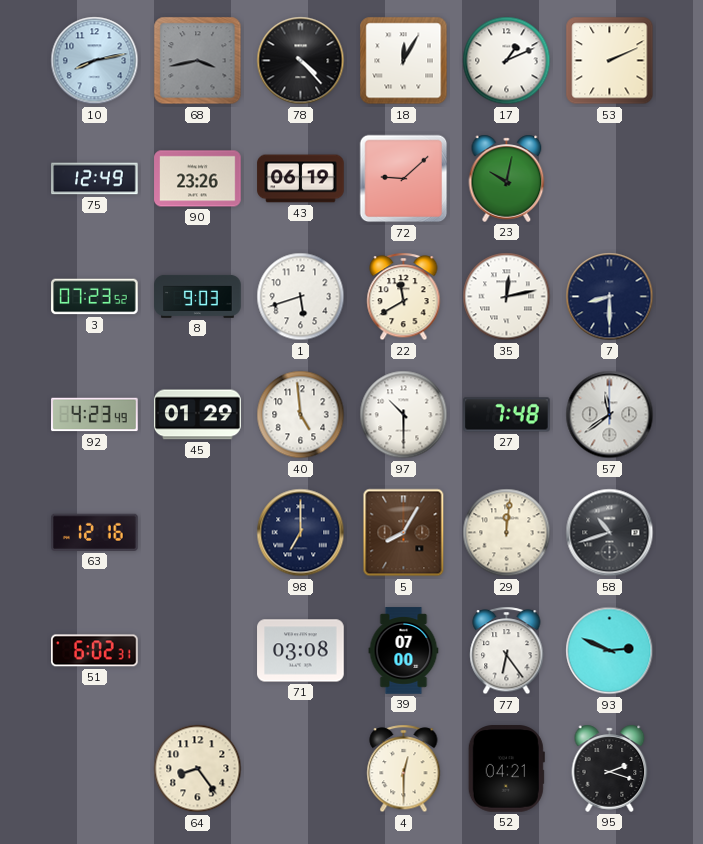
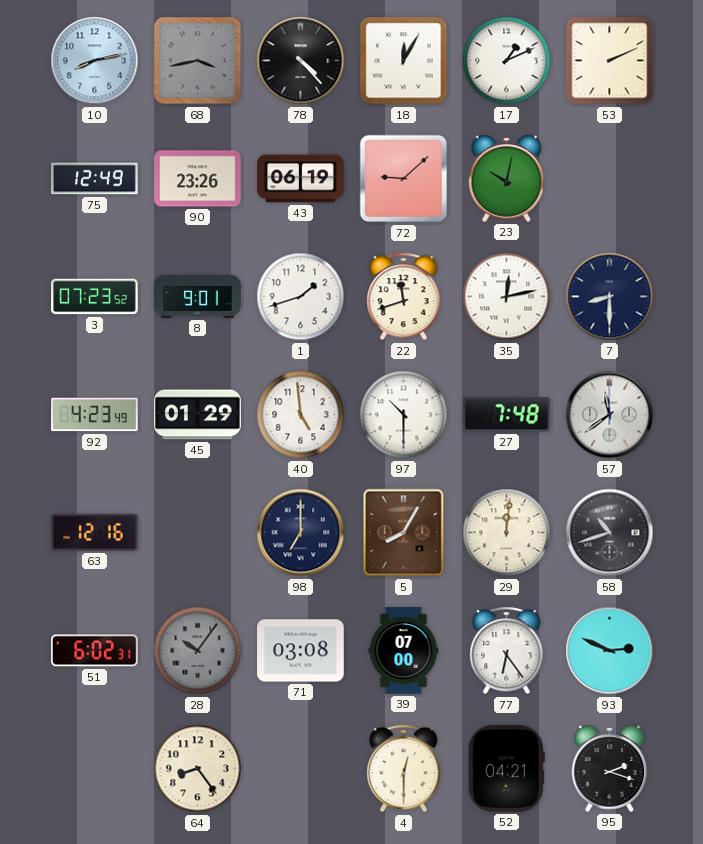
8: 9:03 -> 9:01
1: 5:42 -> 1:42
22: 11:40 -> 11:42
28: none -> 10:06
